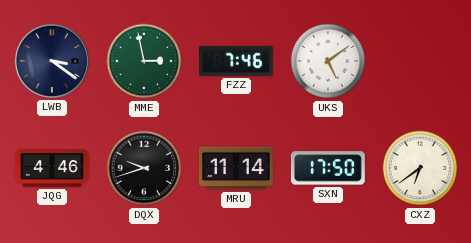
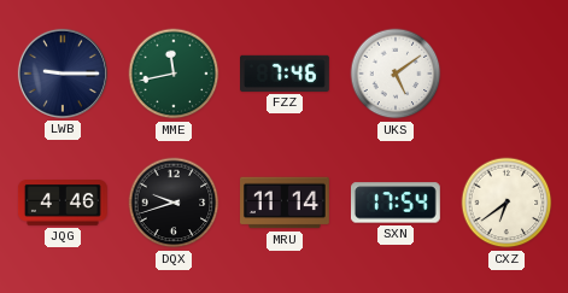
LWB: 3:21 -> 9:15
MME: 2:58 -> 11:43
SXN: 17:50 -> 17:54
